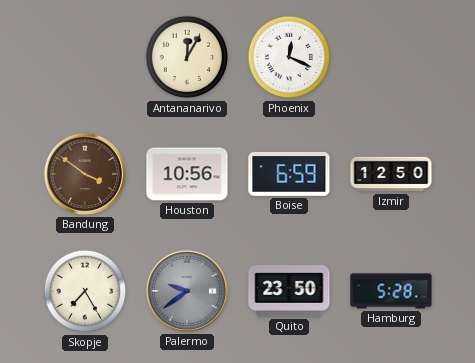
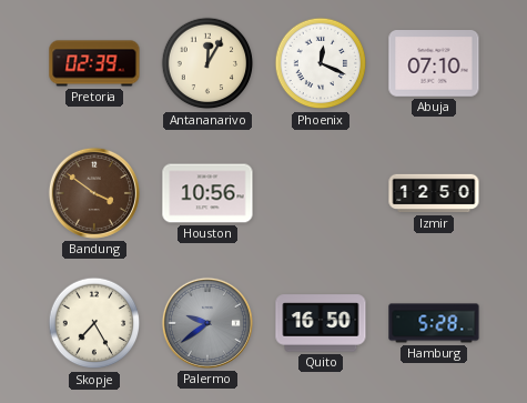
Pretoria: none -> 02:39
Abuja: none -> 07:10
Boise: 6:59 -> none
Quito: 23:50 -> 16:50
